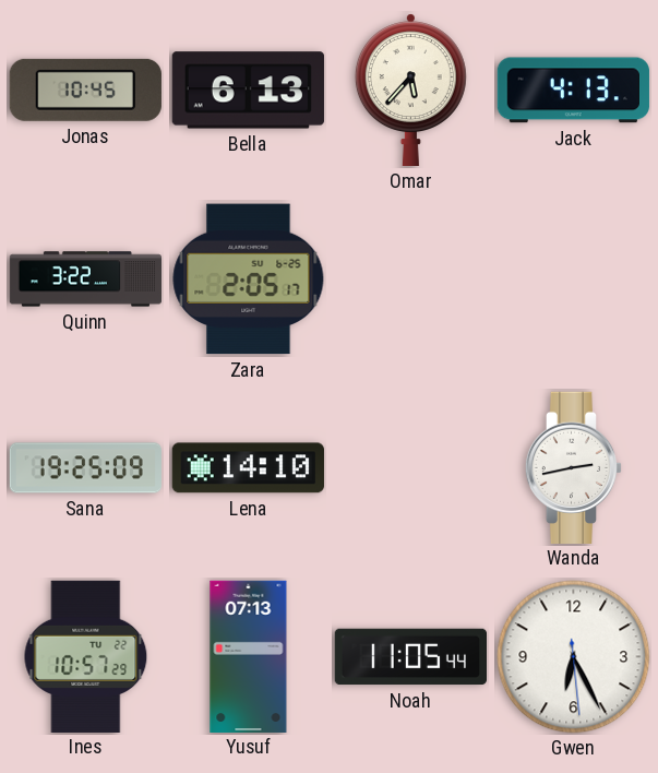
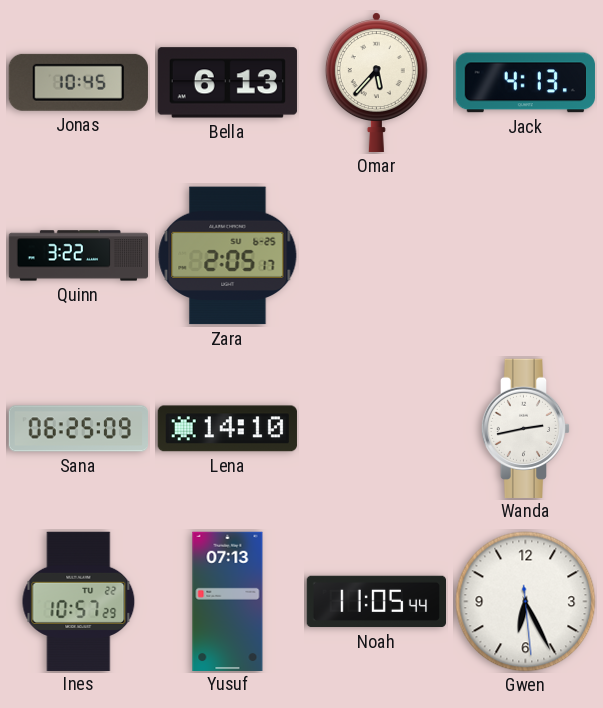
Sana: 19:25 -> 06:25
